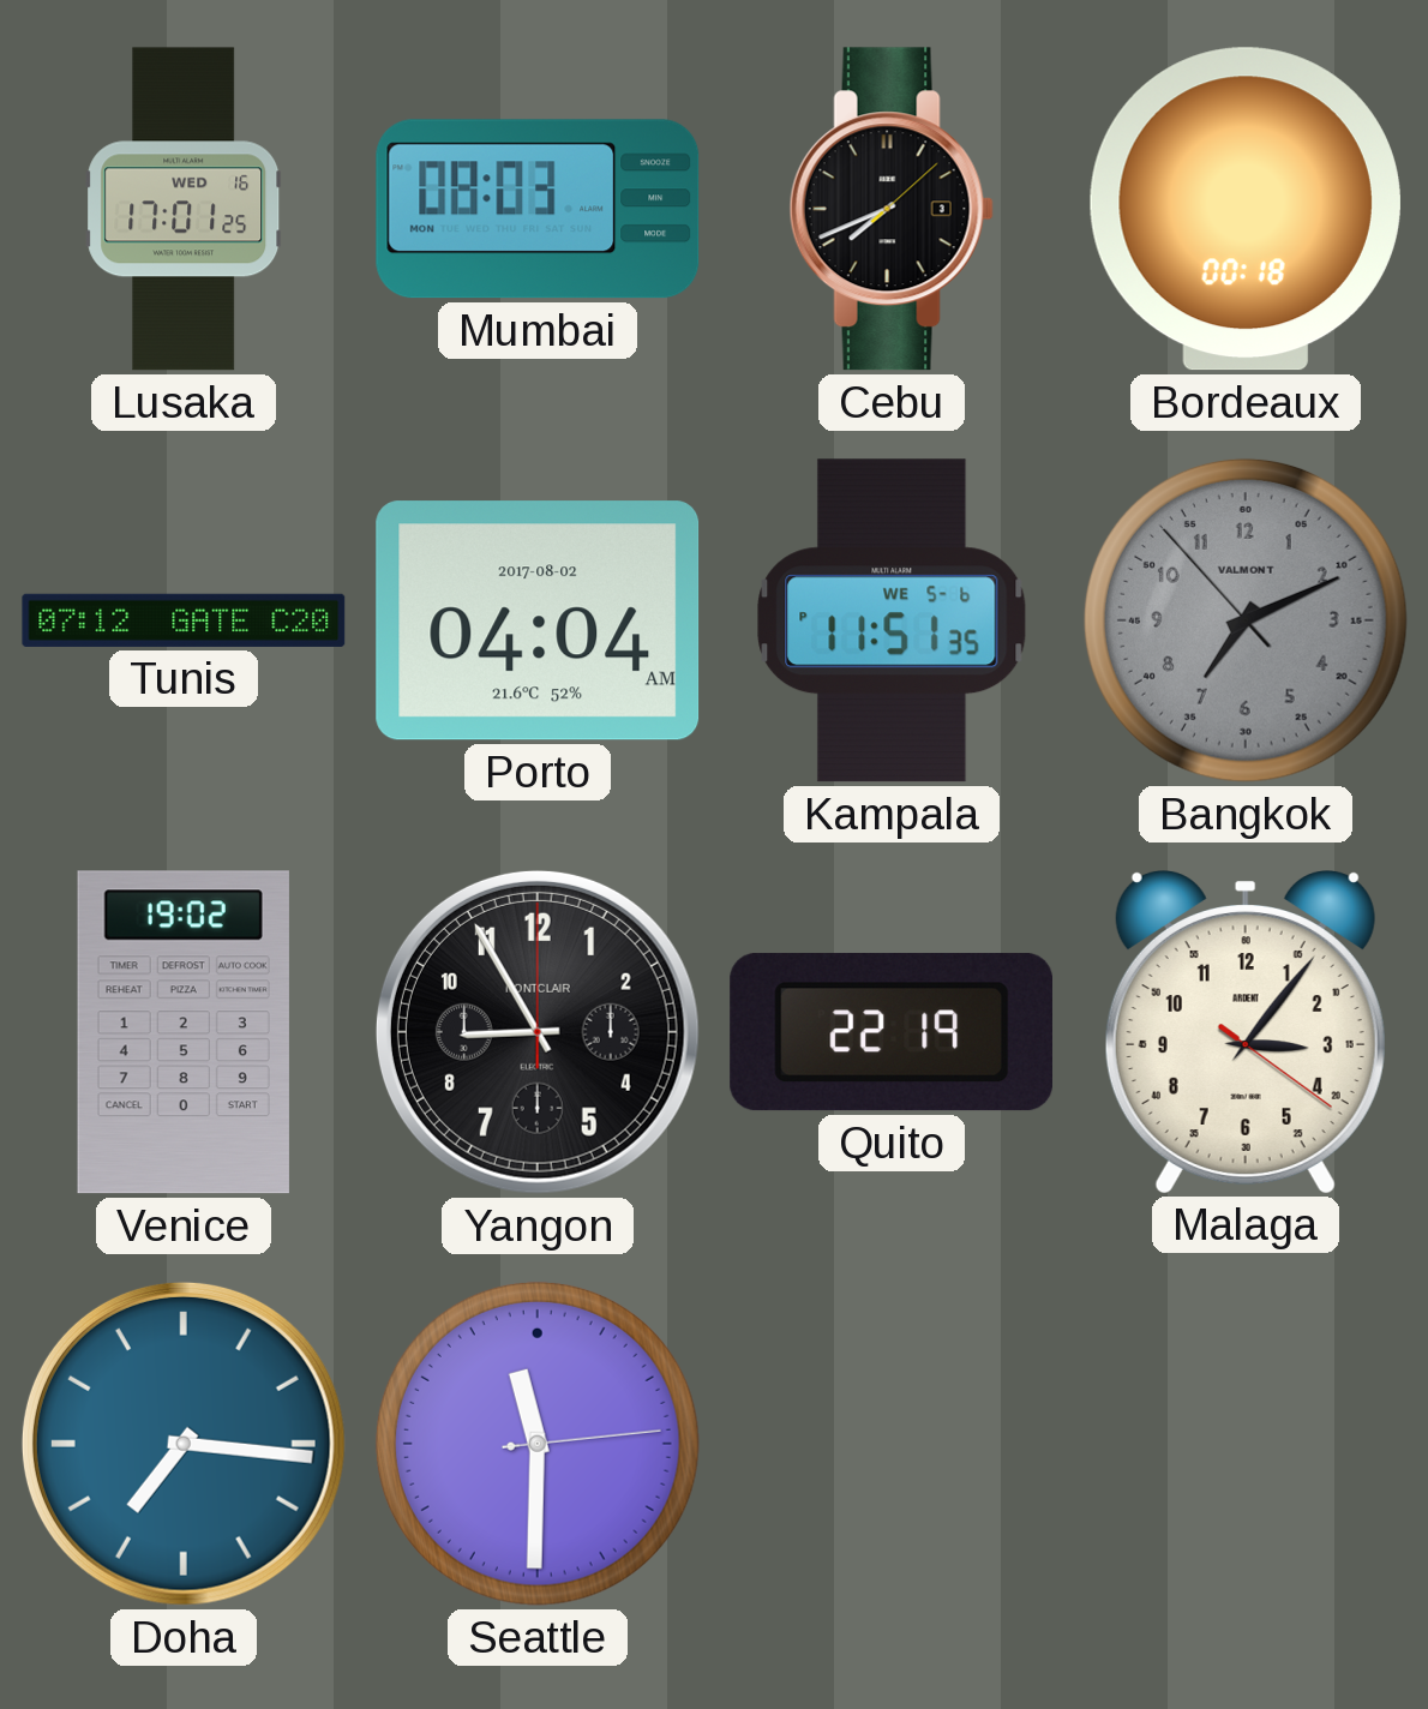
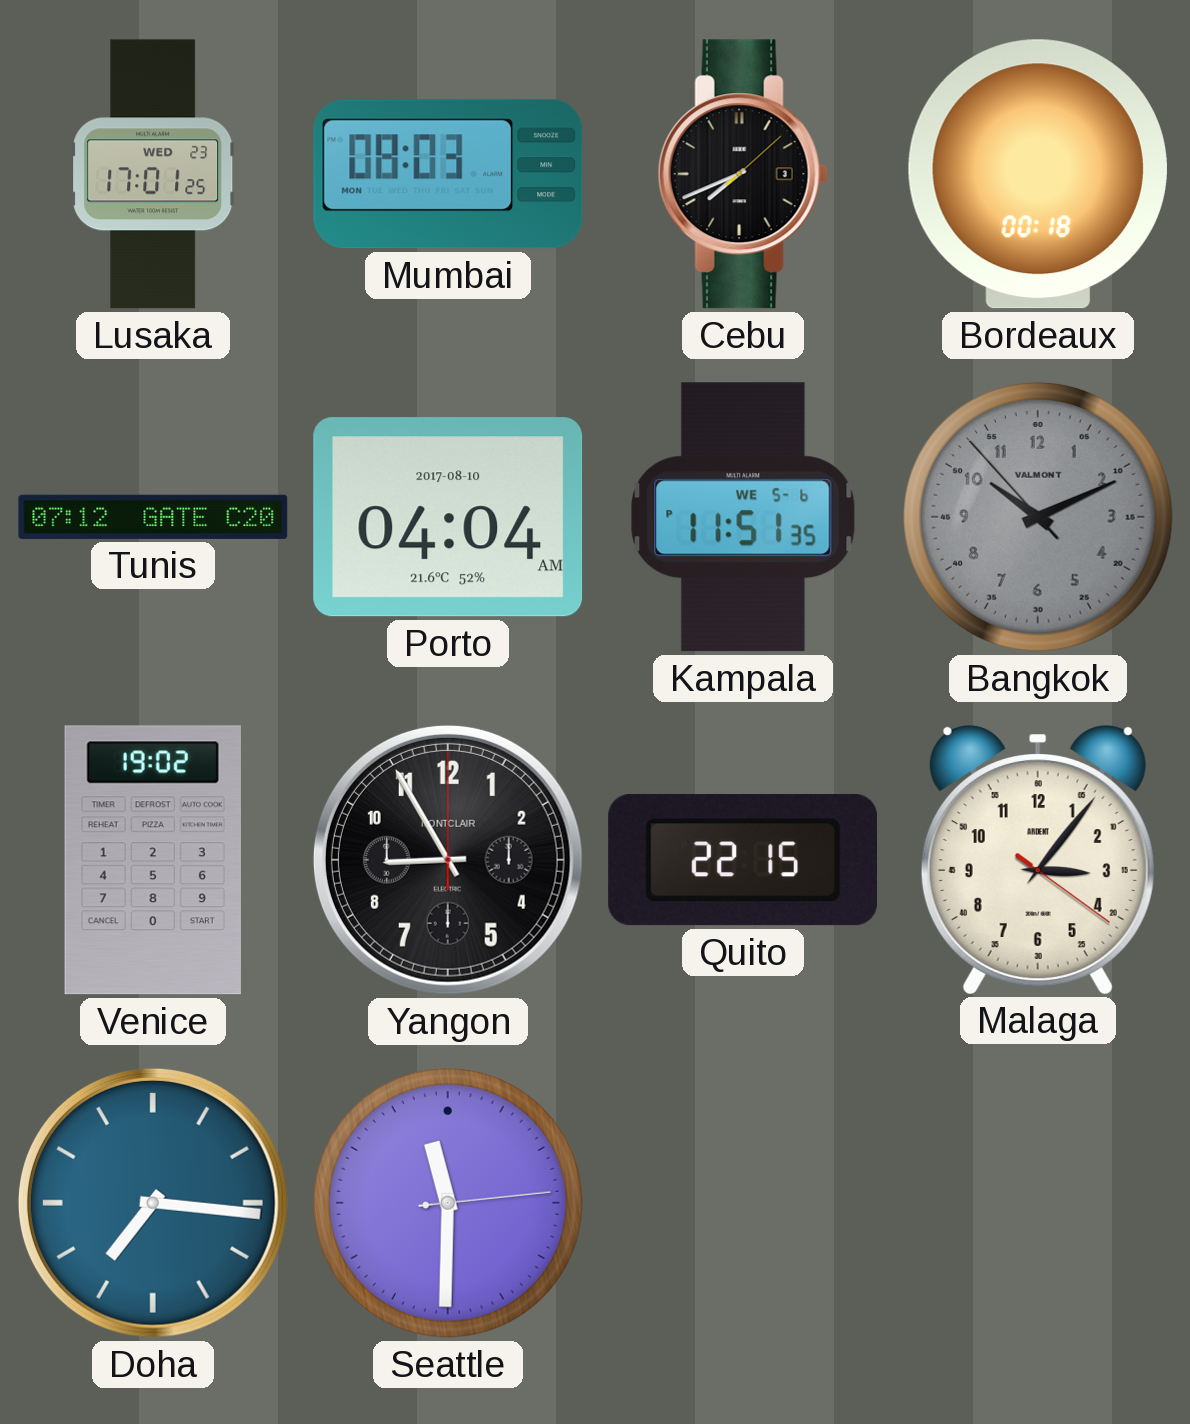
Lusaka date: WED 16 -> WED 23
Porto date: 2017-08-02 -> 2017-08-10
Bangkok: 7:10 -> 10:10
Quito: 22:19 -> 22:15
